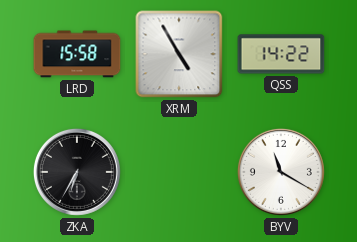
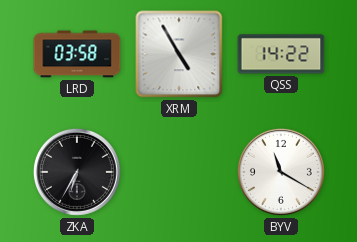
LRD: 15:58 -> 03:58
